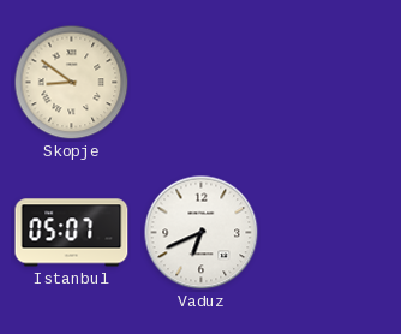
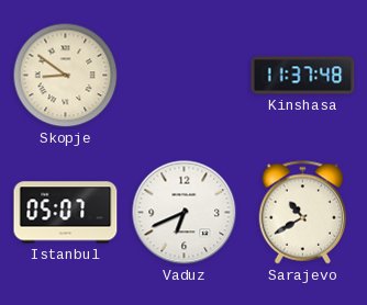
Kinshasa: none -> 11:37
Sarajevo: none -> 10:40
